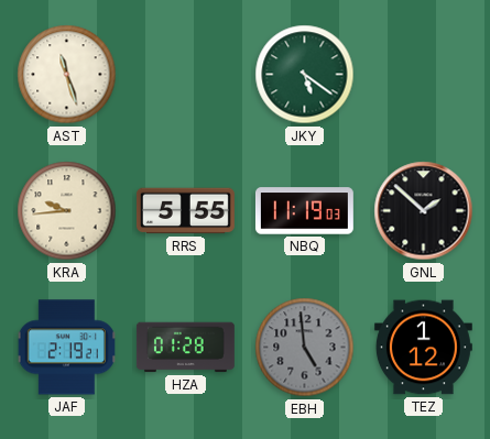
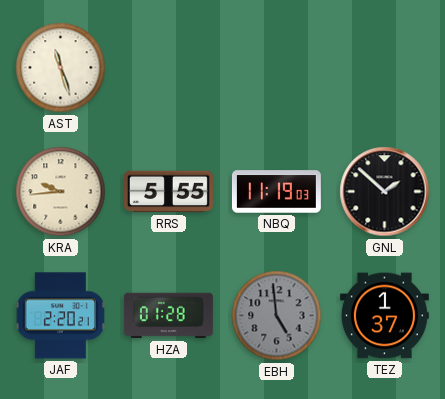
JKY: 5:21 -> none
JAF: 2:19 -> 2:20
TEZ: 1:12 -> 1:37
